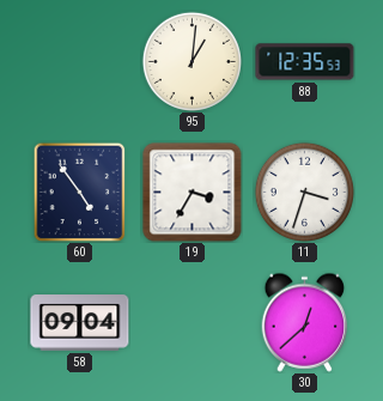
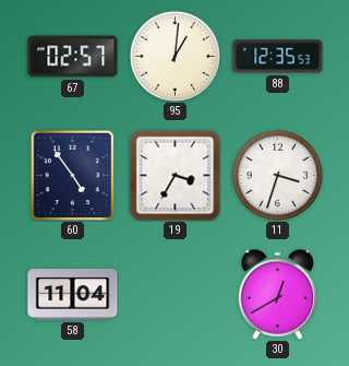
67: none -> 02:57
58: 09:04 -> 11:04
30: 12:38 -> 12:40
